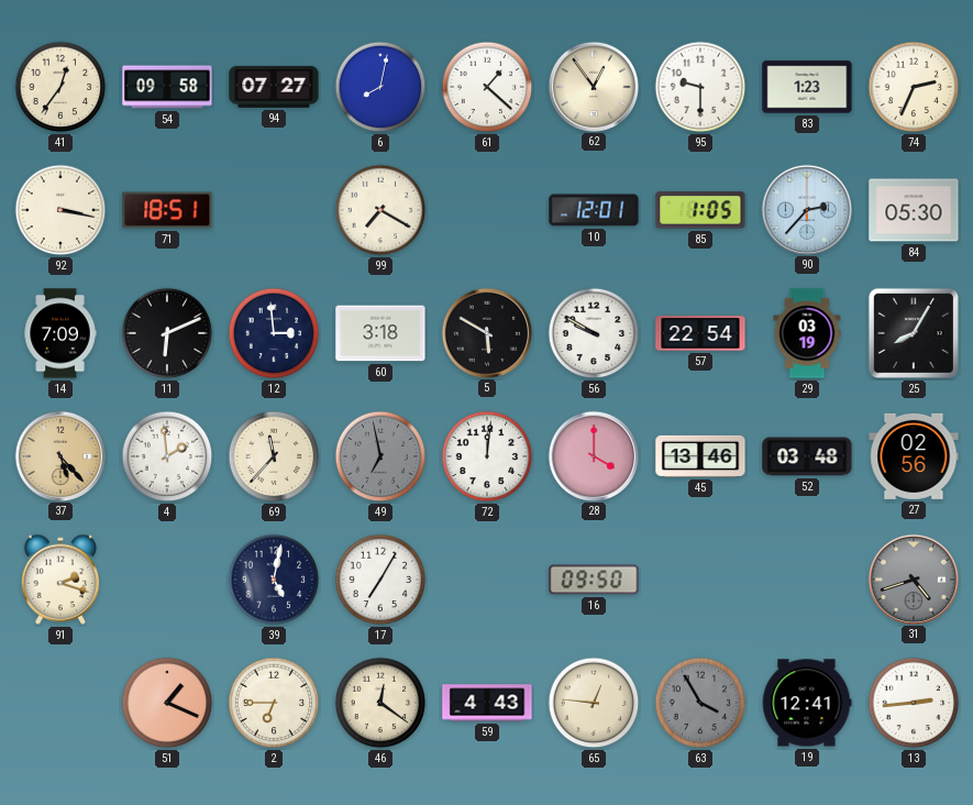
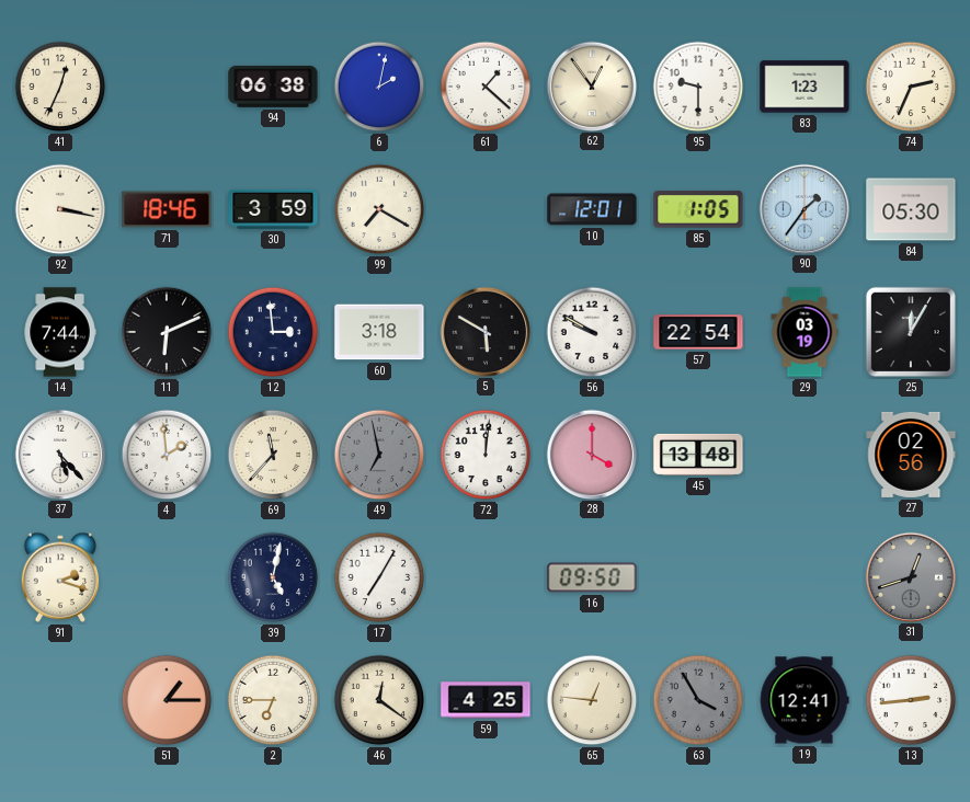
41: 12:36 -> 12:34
54: 09:58 -> none
94: 07:27 -> 06:38
6: 8:02 -> 2:02
71: 18:51 -> 18:46
30: none -> 3:59
90: 2:37 -> 1:36
14: 7:09 -> 7:44
25: 8:05 -> 12:05
37 dial: champagne -> white
45: 13:46 -> 13:48
52: 03:48 -> none
31: 4:42 -> 12:42
51: 1:19 -> 1:15
59: 4:43 -> 4:25
